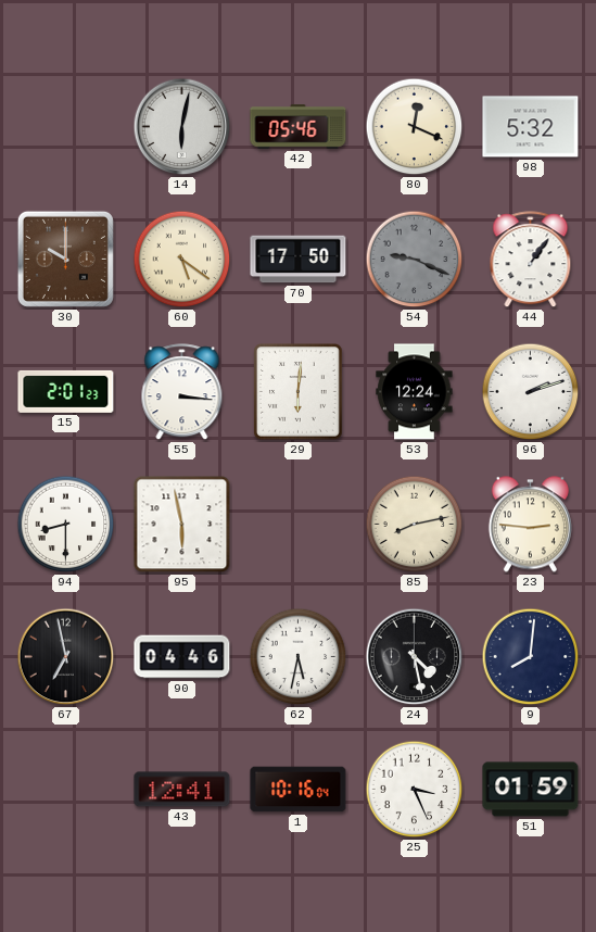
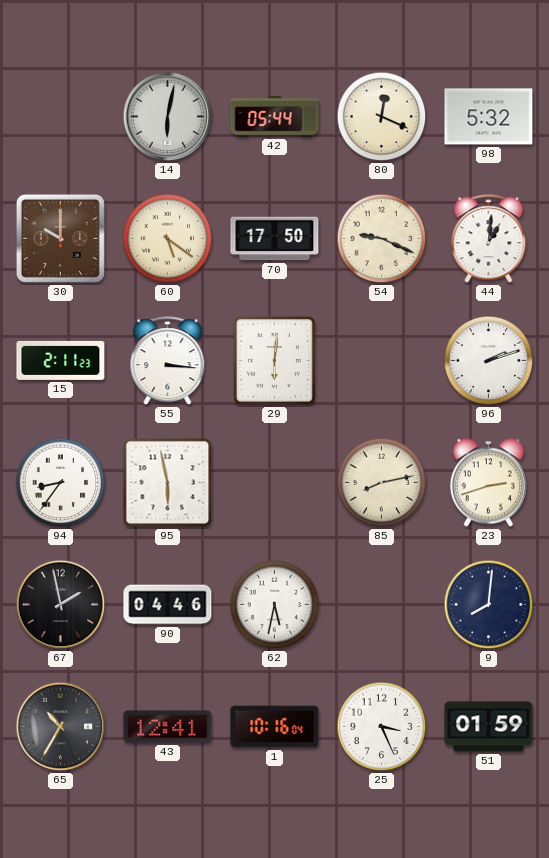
42: 05:46 -> 05:44
54 dial: grey -> cream
44: 1:06 -> 1:01
15: 2:01 -> 2:11
53: 12:24 -> none
94: 8:30 -> 8:36
23: 2:46 -> 2:42
67: 6:58 -> 1:58
24: 4:28 -> none
65: none -> 10:35
